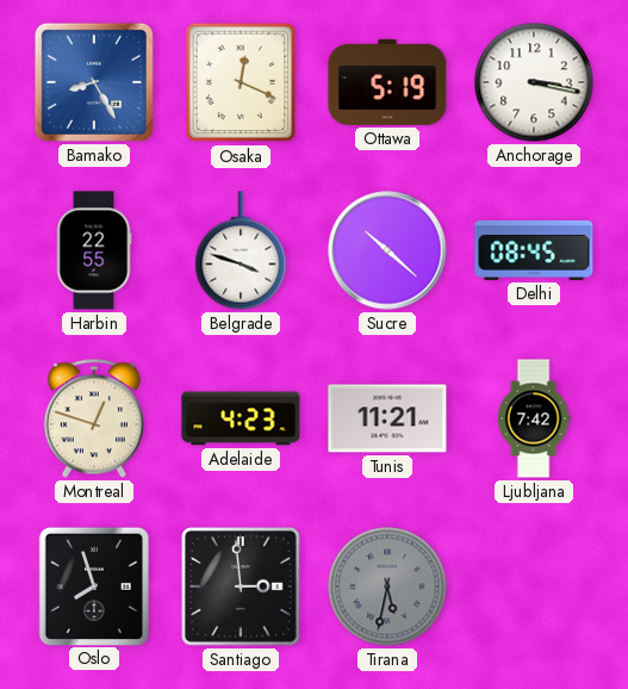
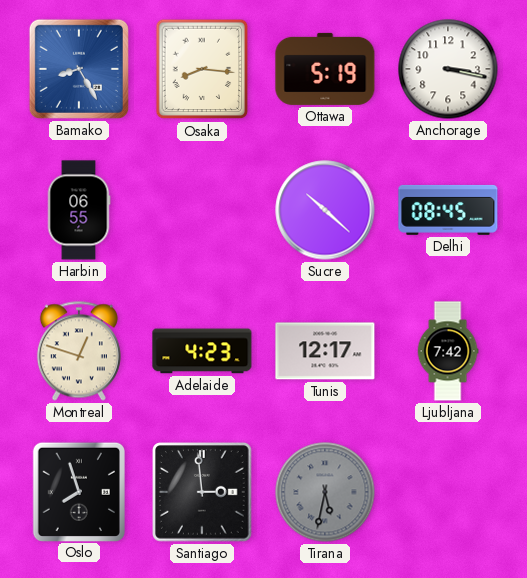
Osaka: 12:19 -> 8:16
Harbin: 22:55 -> 06:55
Belgrade: 3:48 -> none
Tunis: 11:21 -> 12:17
